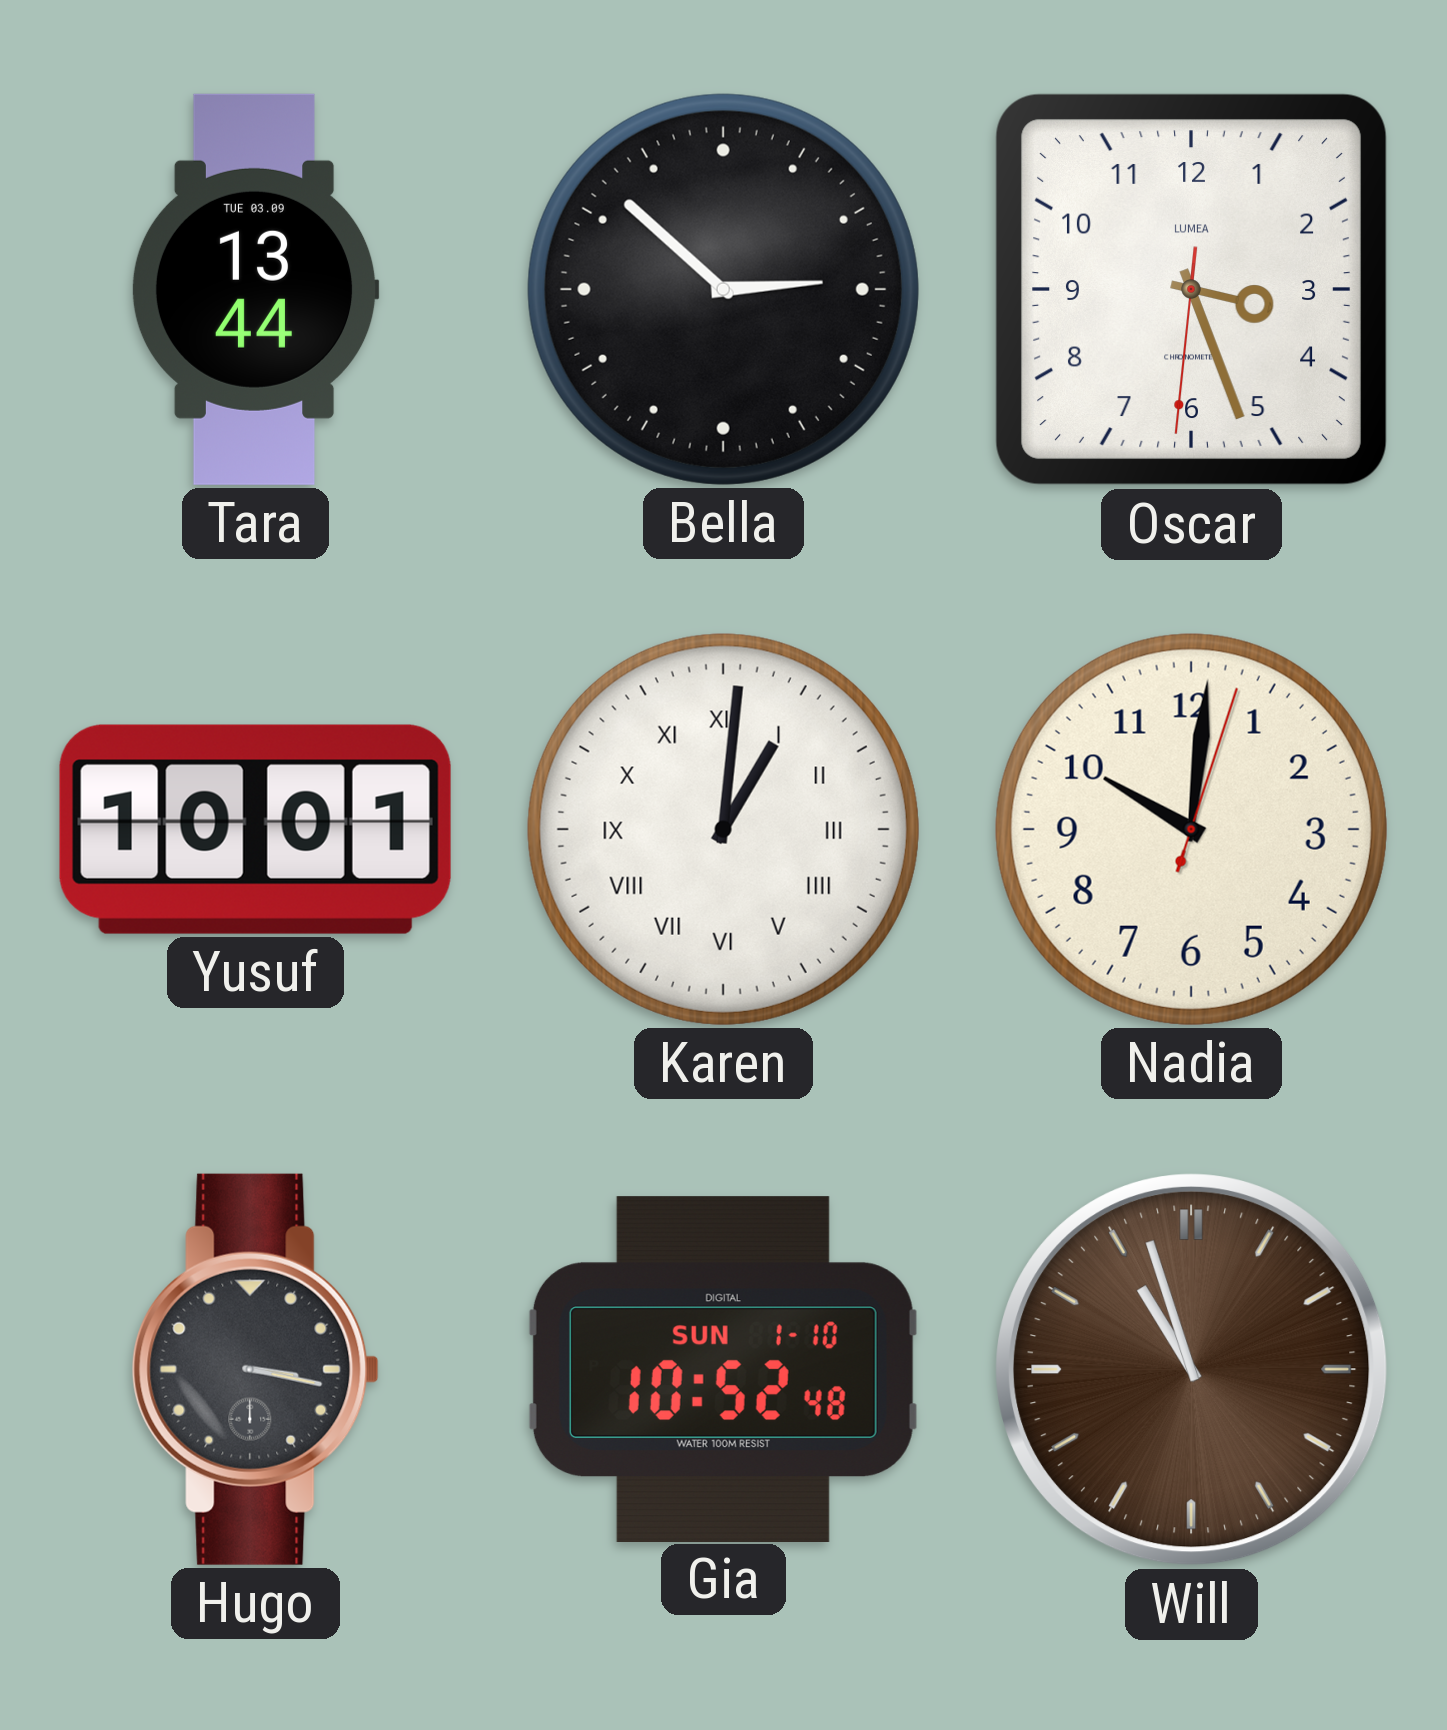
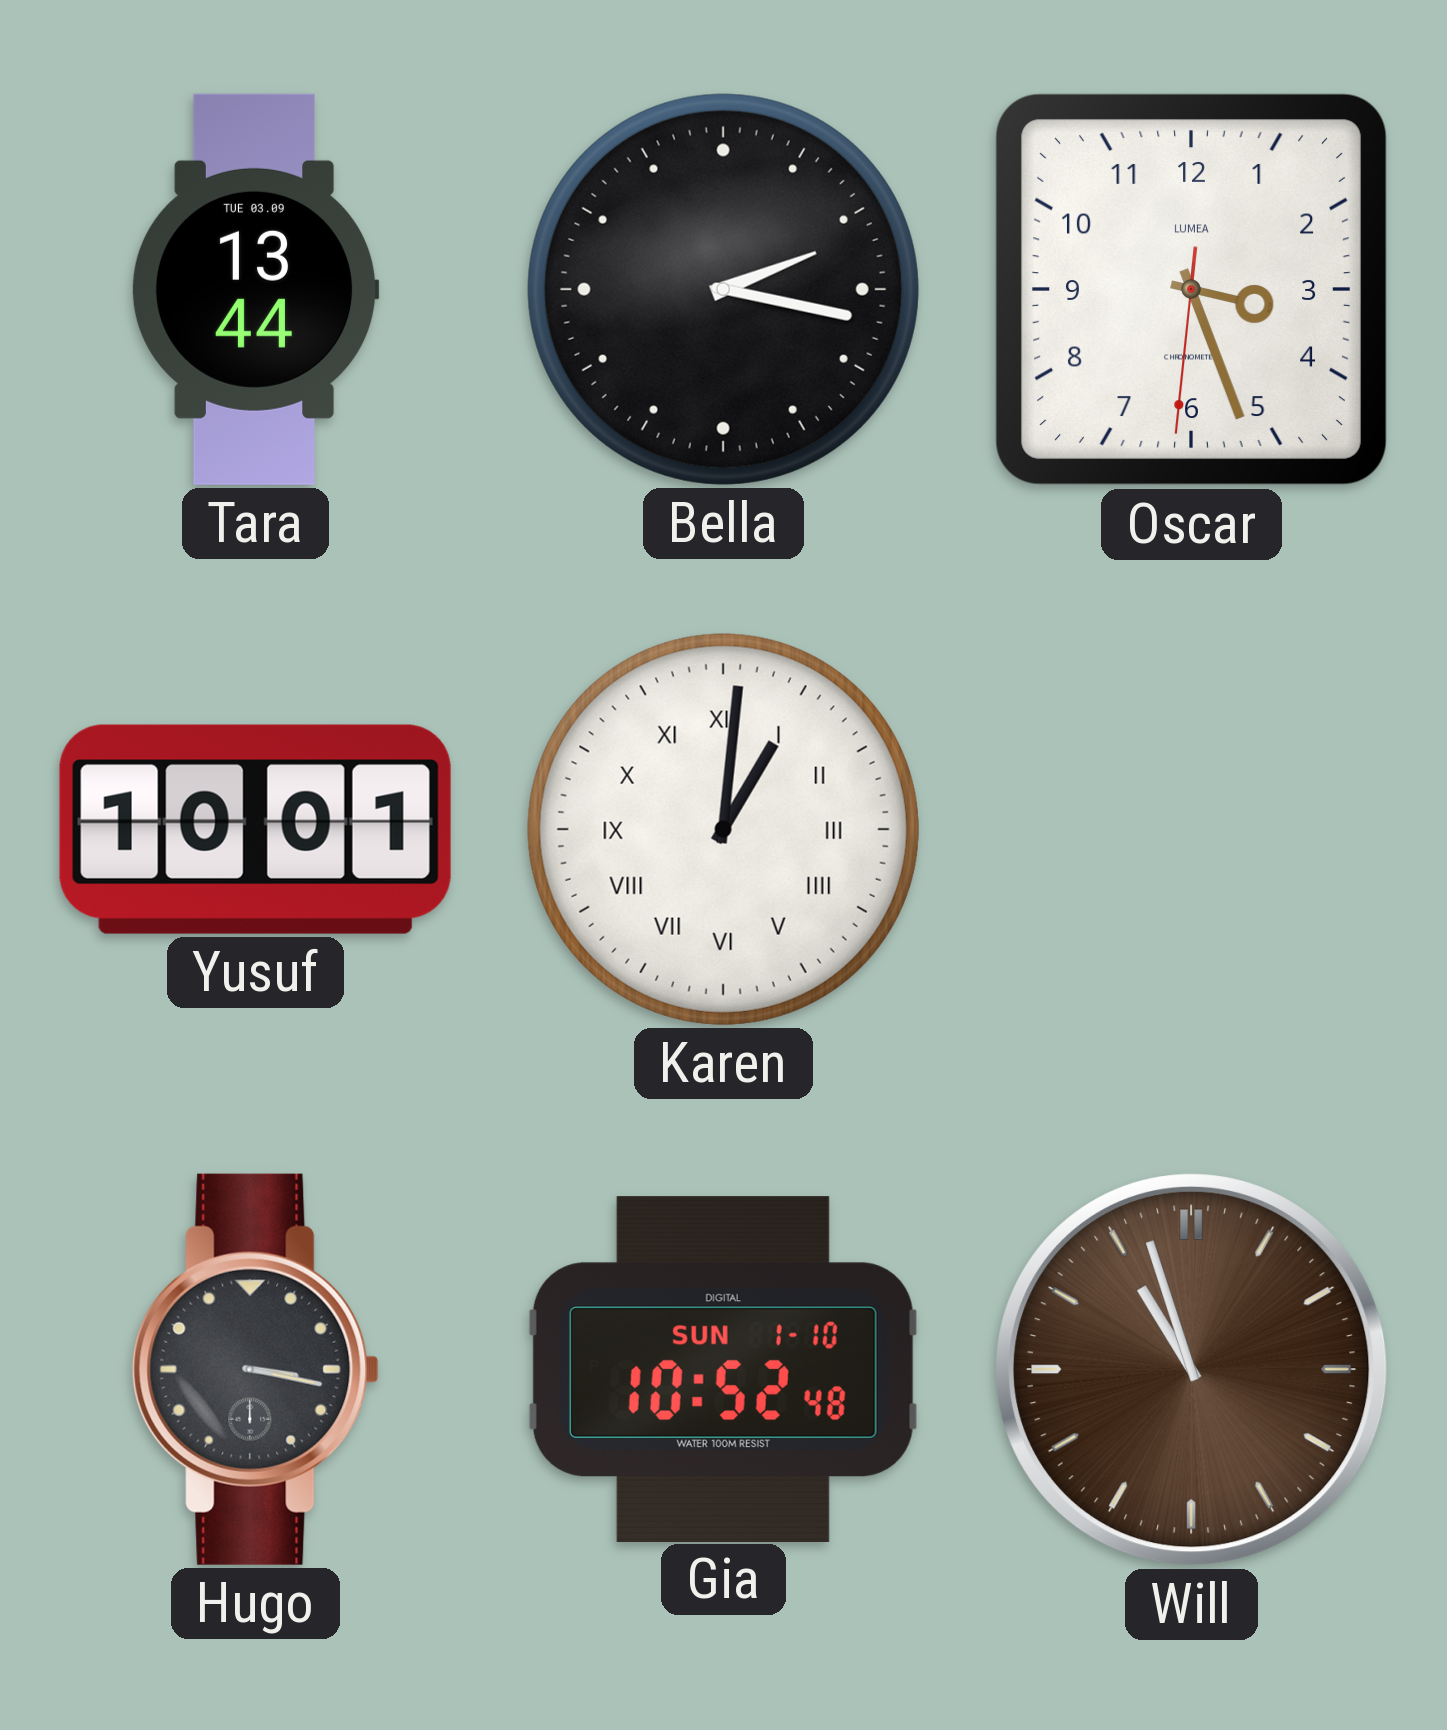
Bella: 2:52 -> 2:17
Nadia: 10:01 -> none
